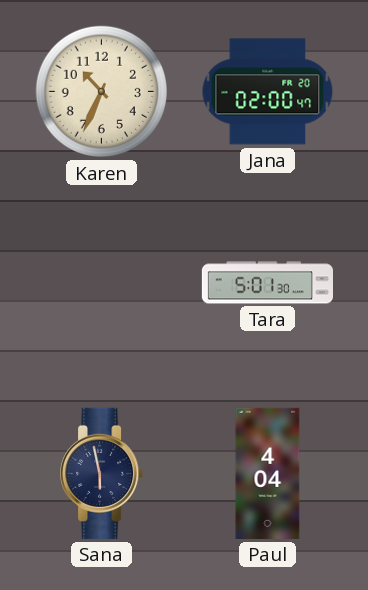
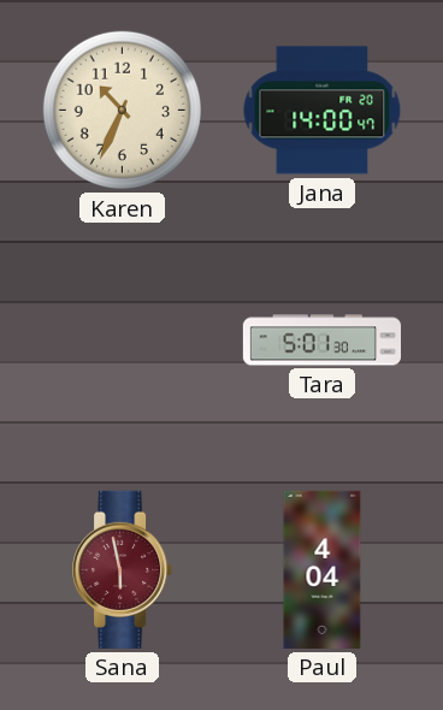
Jana: 02:00 -> 14:00
Sana dial: navy -> burgundy
